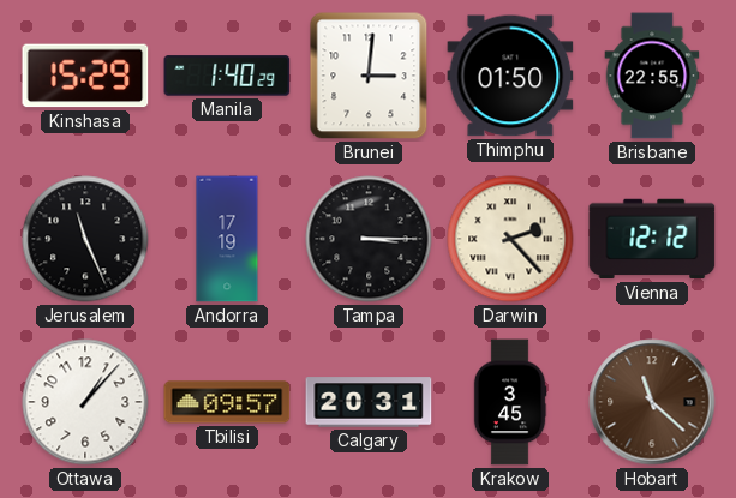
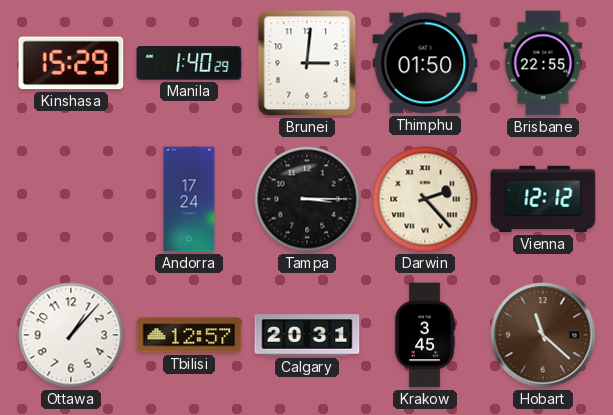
Jerusalem: 11:26 -> none
Andorra: 17:19 -> 17:24
Tbilisi: 09:57 -> 12:57
